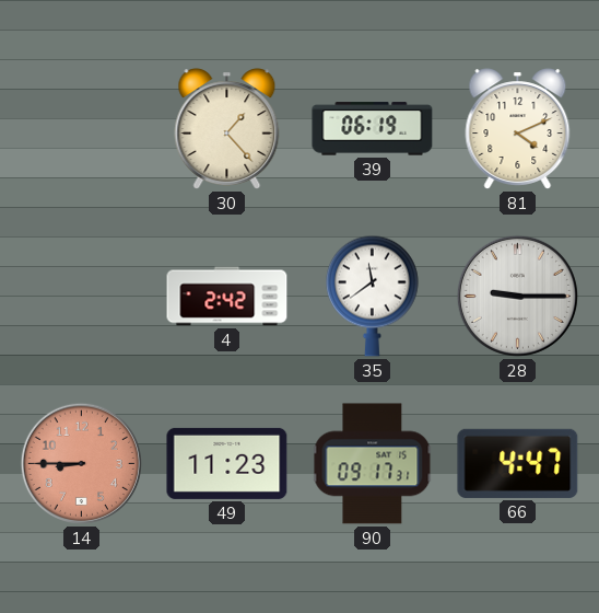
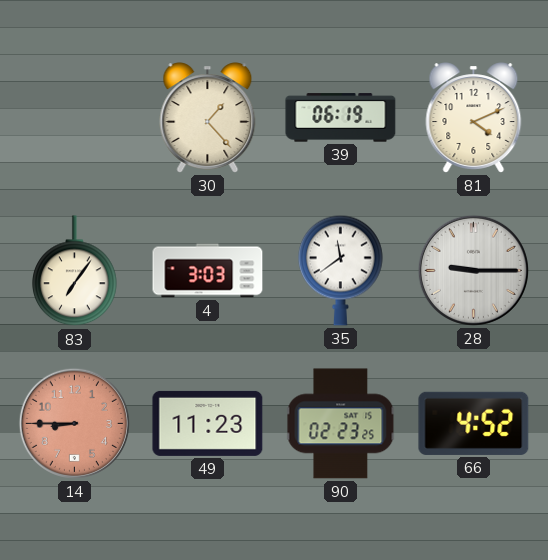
83: none -> 7:06
4: 2:42 -> 3:03
90: 09:17 -> 02:23
66: 4:47 -> 4:52
